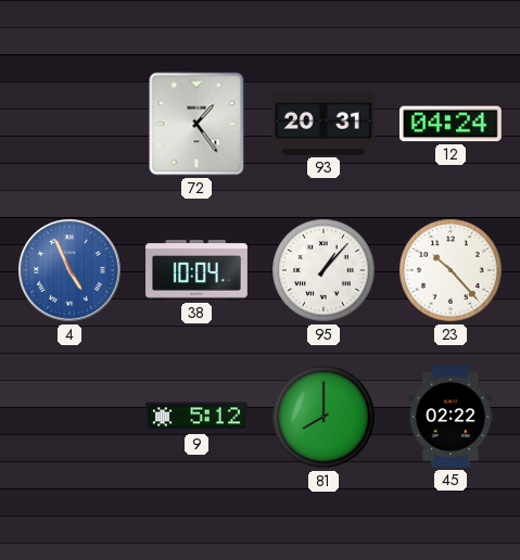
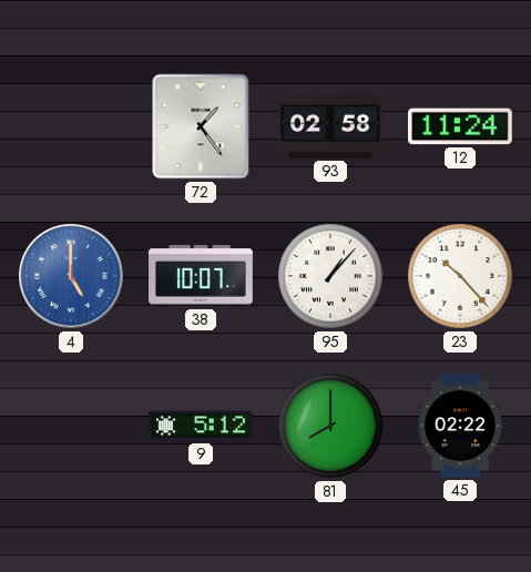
93: 20:31 -> 02:58
12: 04:24 -> 11:24
4: 4:56 -> 5:00
38: 10:04 -> 10:07
